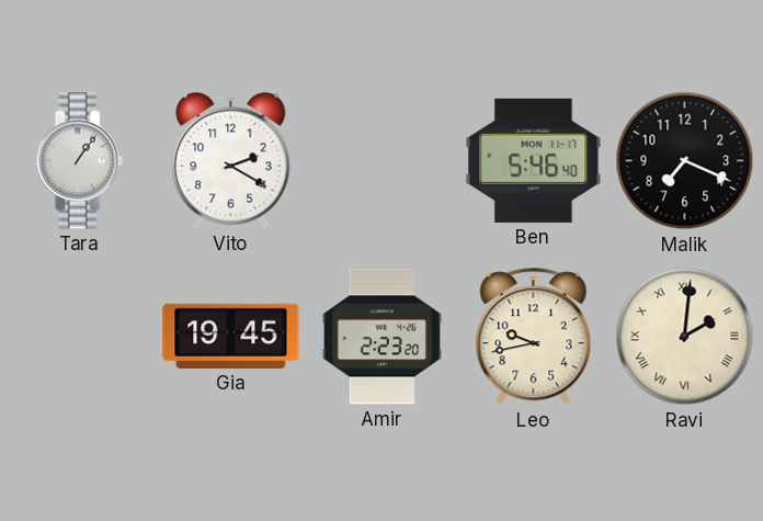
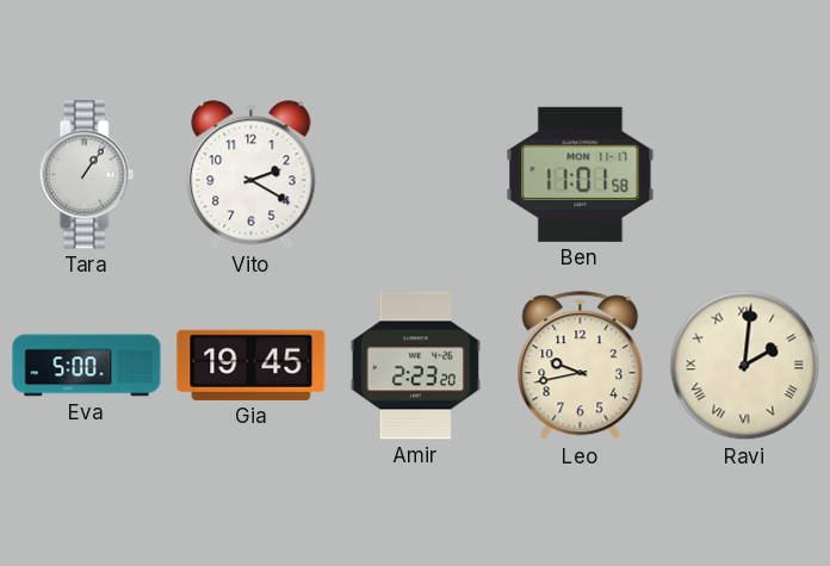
Ben: 5:46 -> 11:01
Malik: 7:19 -> none
Eva: none -> 5:00
